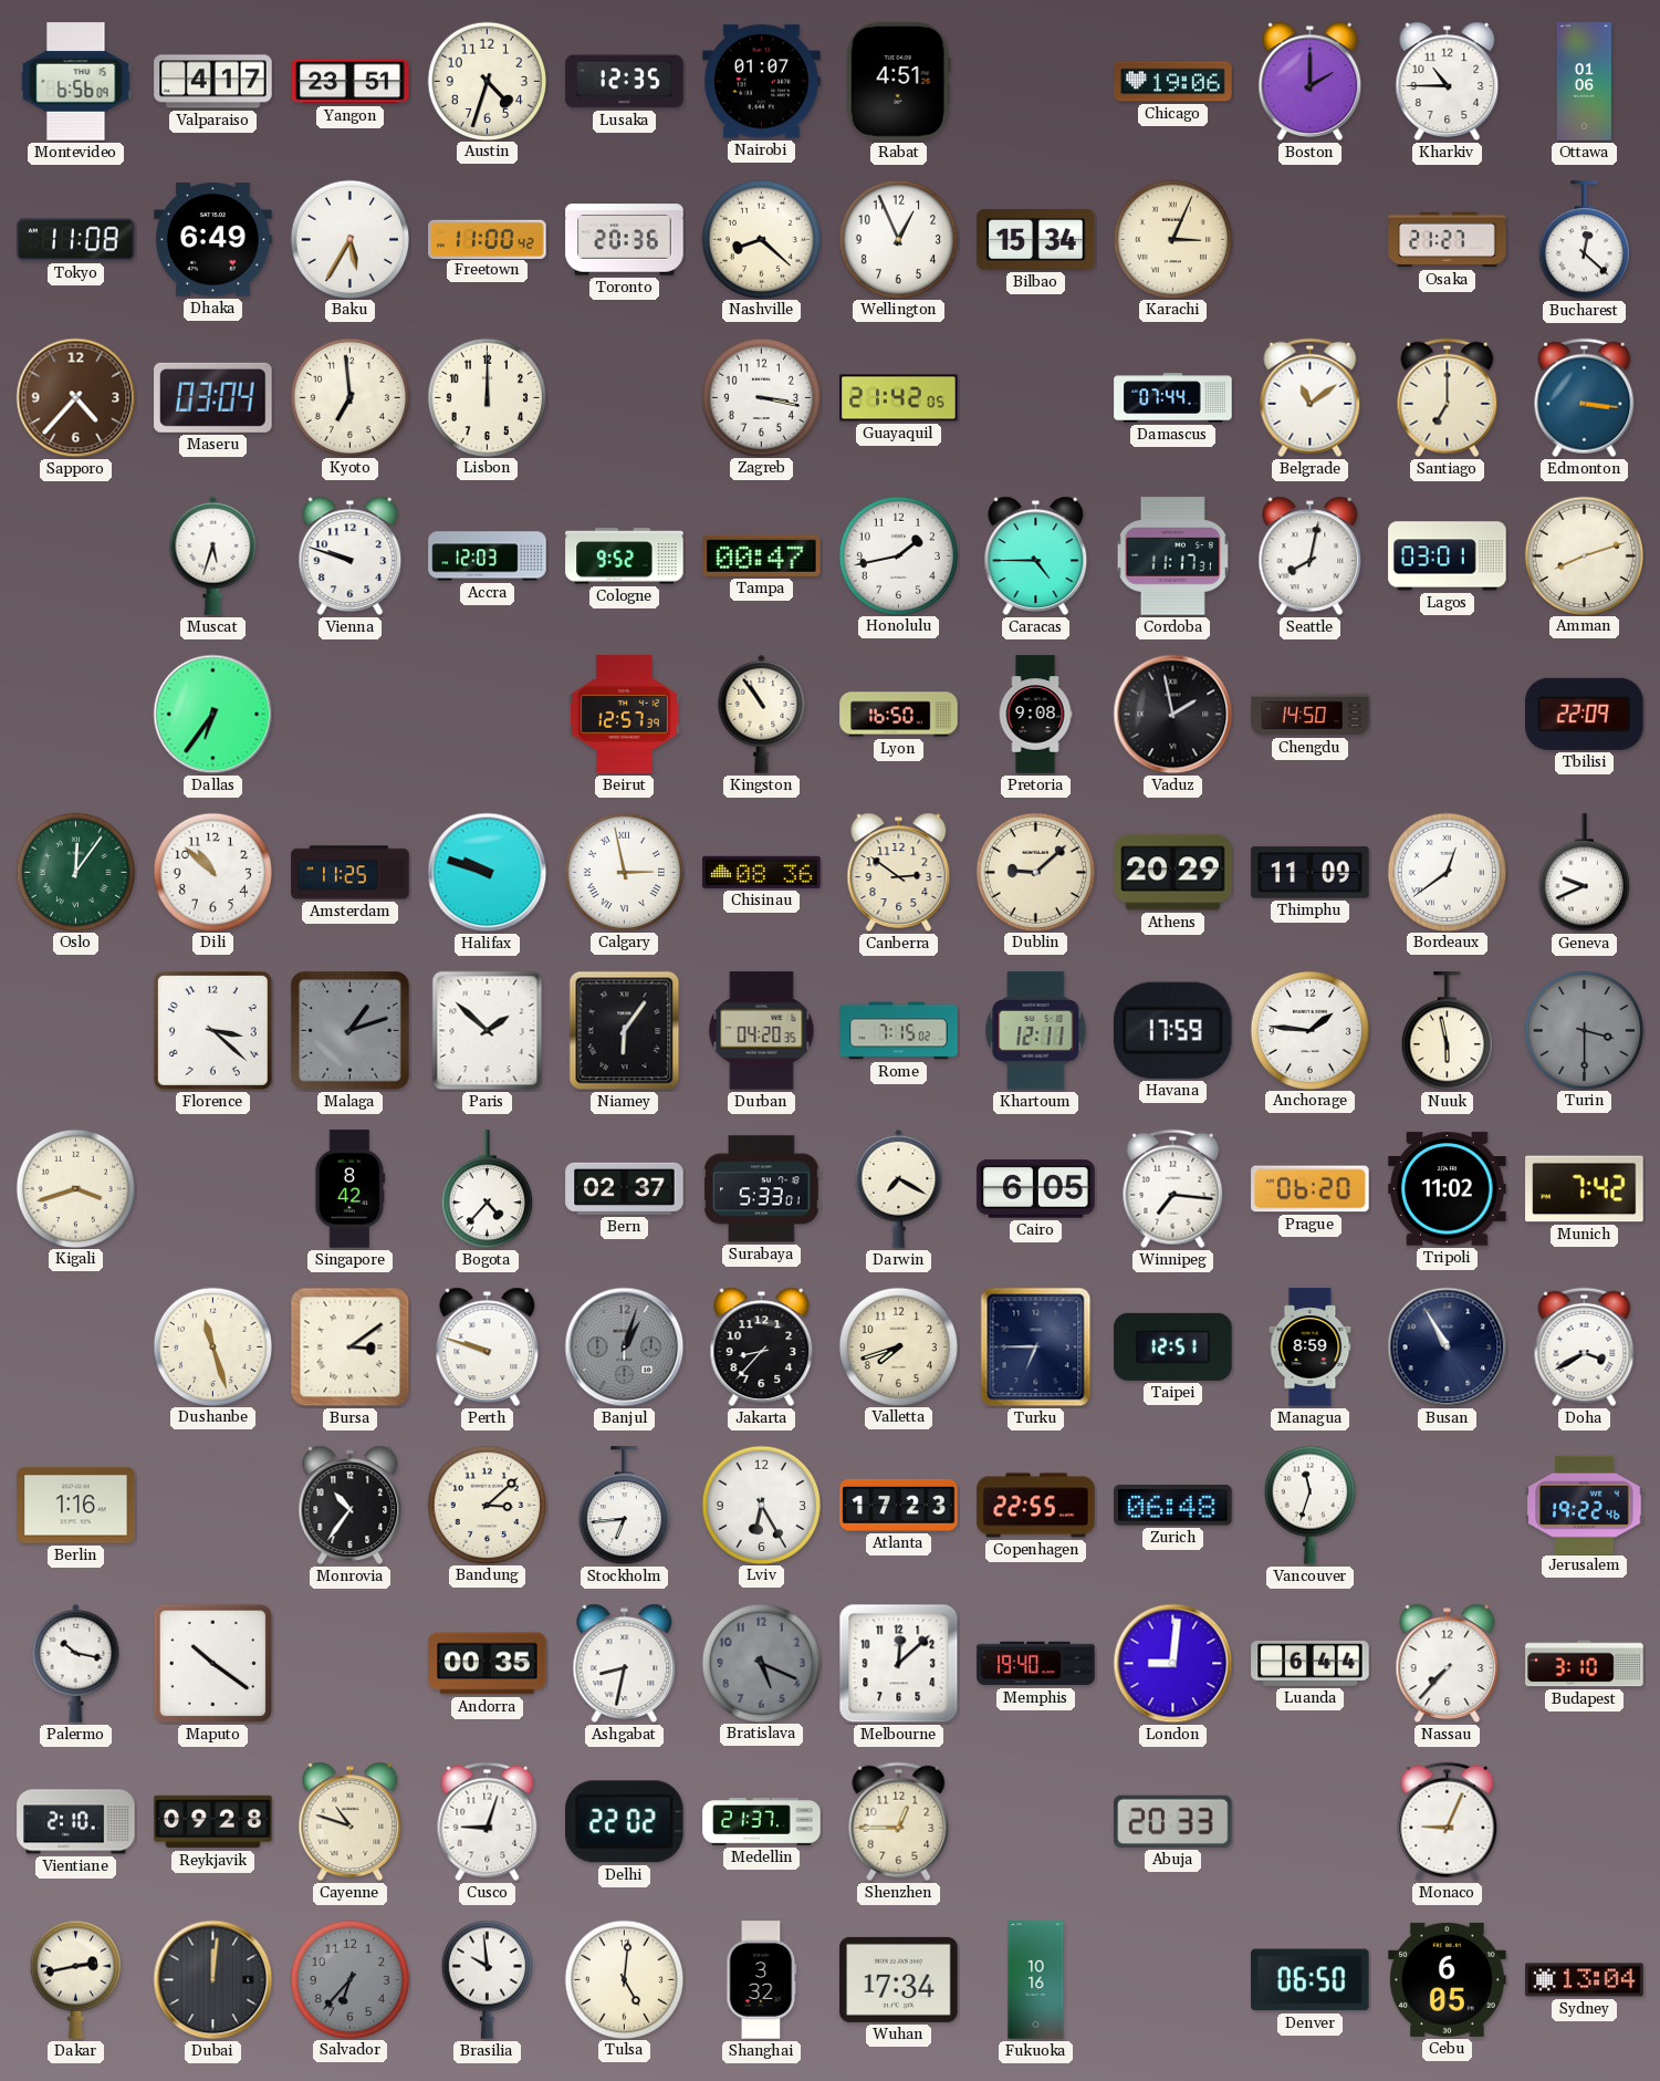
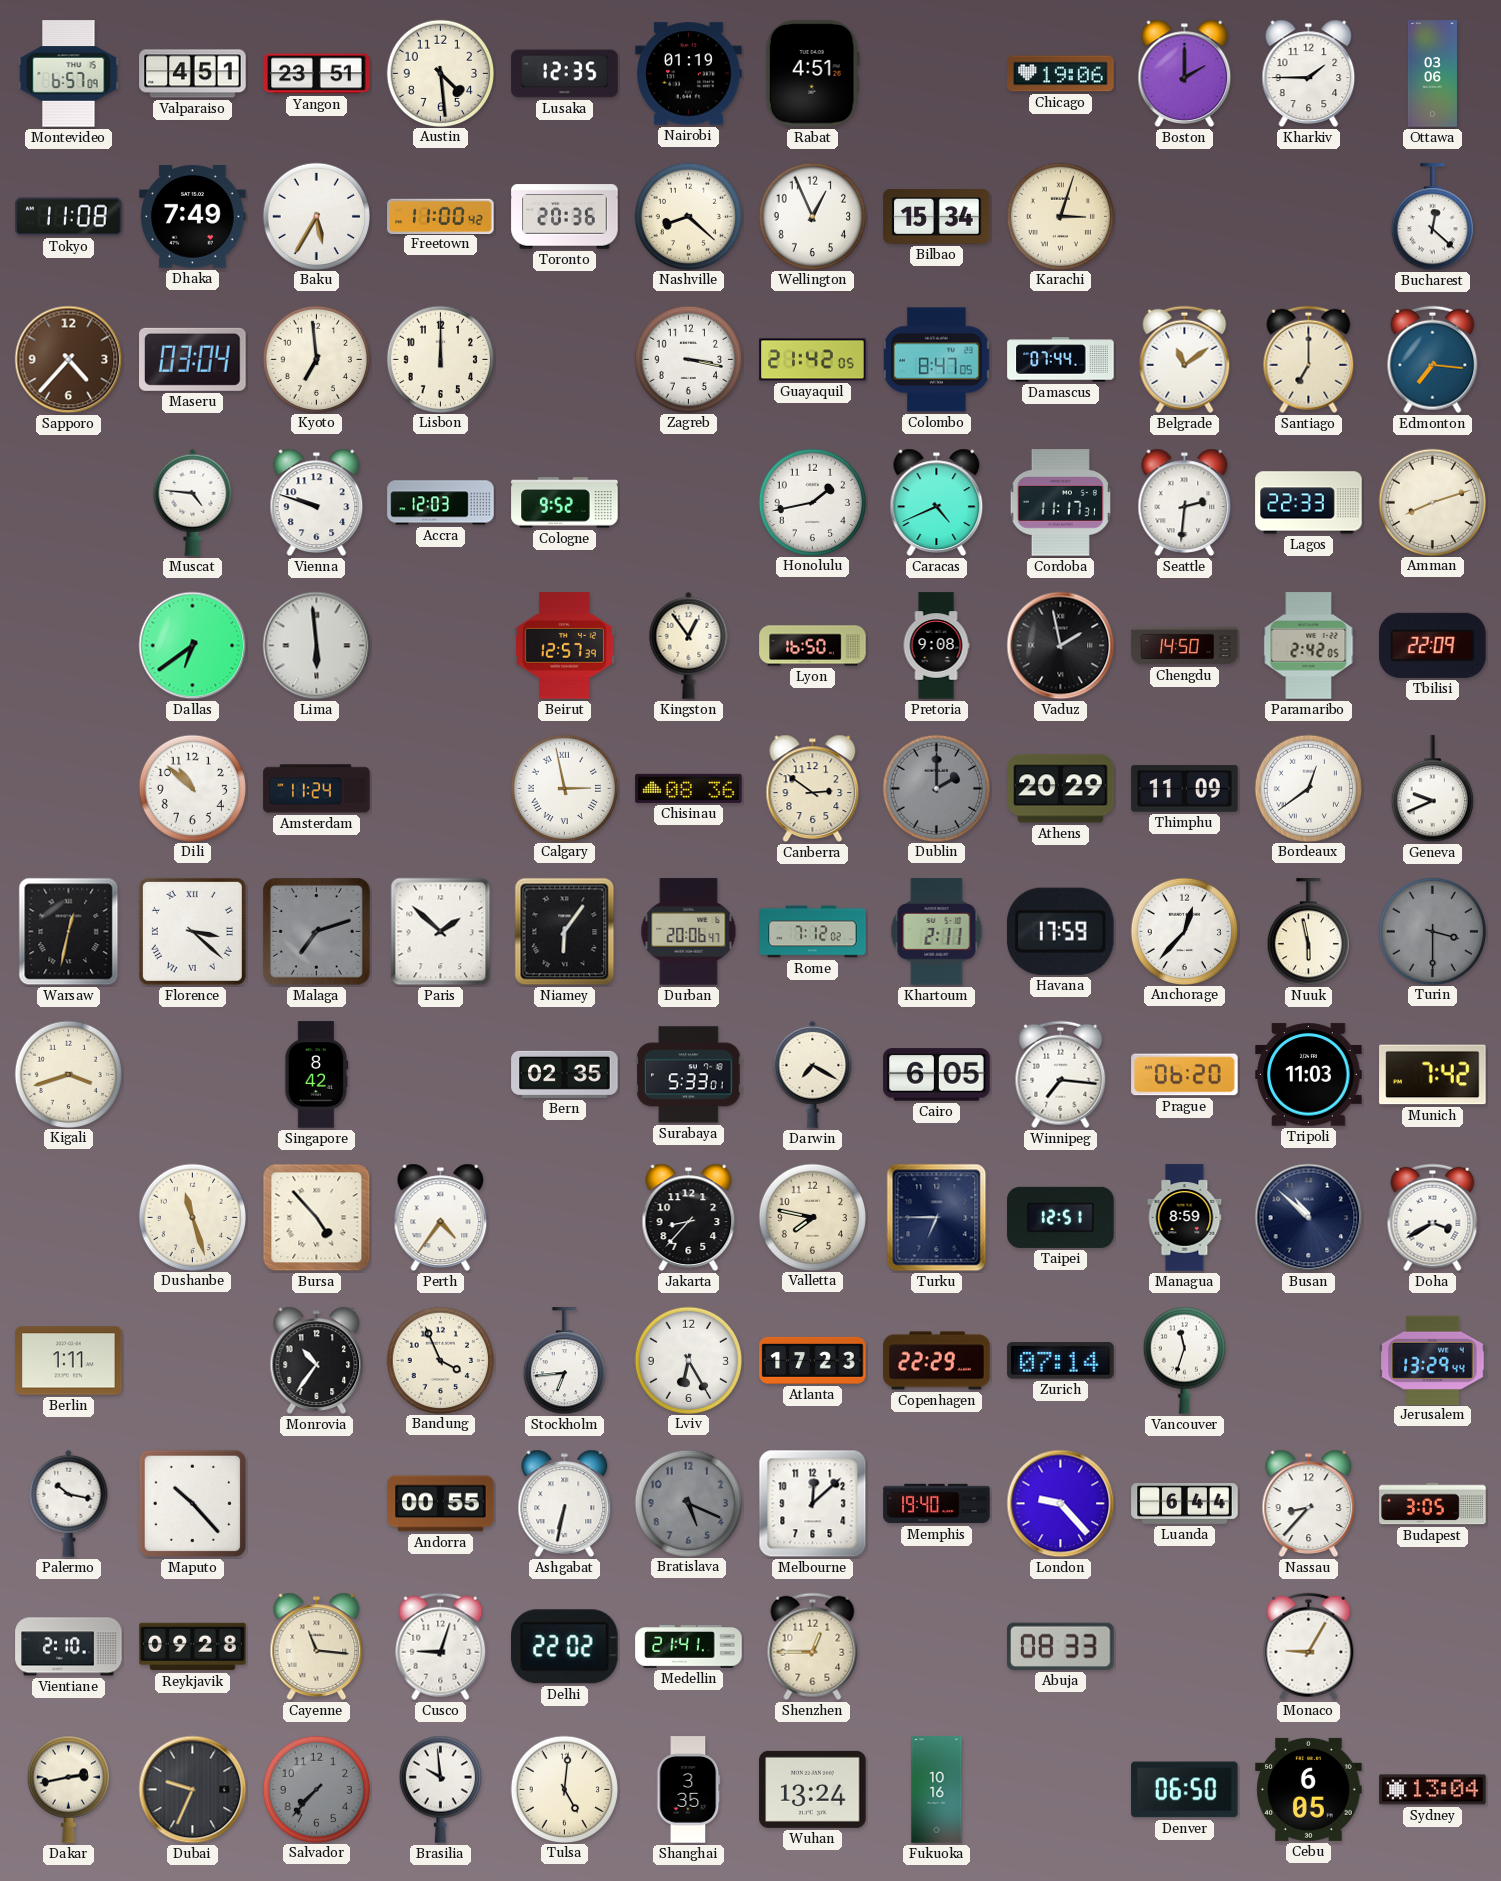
Montevideo: 6:56 -> 6:57
Valparaiso: 4:17 -> 4:51
Austin: 4:33 -> 4:29
Nairobi: 01:07 -> 01:19
Kharkiv: 10:45 -> 1:45
Ottawa: 01:06 -> 03:06
Dhaka: 6:49 -> 7:49
Karachi: 3:04 -> 3:03
Osaka: 21:27 -> none
Colombo: none -> 8:47
Edmonton: 3:16 -> 7:16
Muscat: 5:33 -> 4:46
Tampa: 00:47 -> none
Caracas: 4:45 -> 4:41
Seattle: 8:02 -> 2:31
Lagos: 03:01 -> 22:33
Dallas: 6:36 -> 6:39
Lima: none -> 5:59
Kingston: 10:54 -> 12:54
Paramaribo: none -> 2:42
Oslo: 12:06 -> none
Amsterdam: 11:25 -> 11:24
Halifax: 9:48 -> none
Dublin: 9:08 -> 2:00
Dublin dial: cream -> grey
Warsaw: none -> 12:32
Florence numerals: Arabic -> Roman
Malaga: 1:12 -> 7:12
Durban: 04:20 -> 20:06
Rome: 7:15 -> 7:12
Khartoum: 12:11 -> 2:11
Anchorage: 1:46 -> 12:37
Bogota: 4:37 -> none
Bern: 02:37 -> 02:35
Tripoli: 11:02 -> 11:03
Bursa: 3:09 -> 4:53
Perth: 9:48 -> 4:36
Banjul: 1:03 -> none
Valletta: 7:42 -> 7:47
Busan: 10:55 -> 10:52
Berlin: 1:16 -> 1:11
Bandung: 3:08 -> 3:56
Copenhagen: 22:55 -> 22:29
Zurich: 06:48 -> 07:14
Jerusalem: 19:22 -> 13:29
Maputo: 10:21 -> 10:23
Andorra: 00:35 -> 00:55
Ashgabat: 8:32 -> 6:32
London: 9:01 -> 9:23
Nassau: 7:37 -> 8:37
Budapest: 3:10 -> 3:05
Cayenne: 10:48 -> 11:16
Medellin: 21:37 -> 21:41
Abuja: 20:33 -> 08:33
Monaco: 9:04 -> 9:05
Dubai: 12:01 -> 9:34
Salvador: 6:37 -> 7:37
Shanghai: 3:32 -> 3:35
Wuhan: 17:34 -> 13:24
